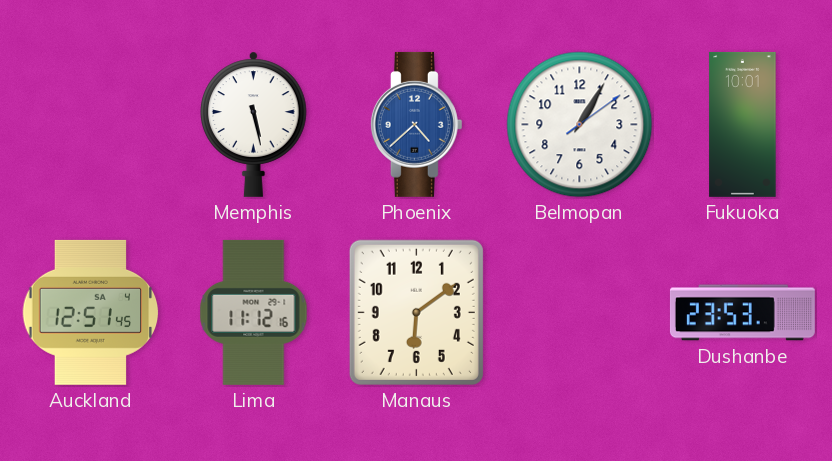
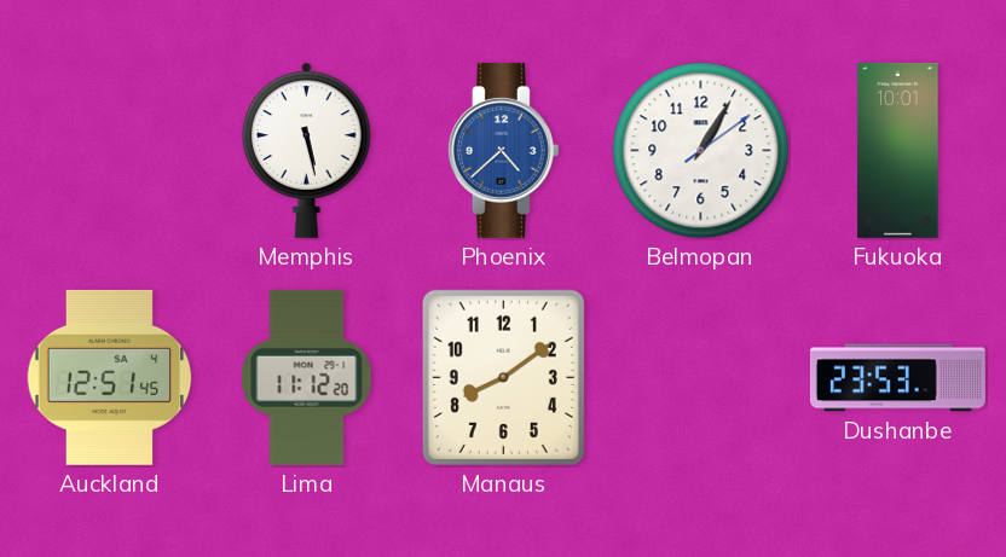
Lima: 11:12:16 -> 11:12:20
Manaus: 6:09 -> 8:09
